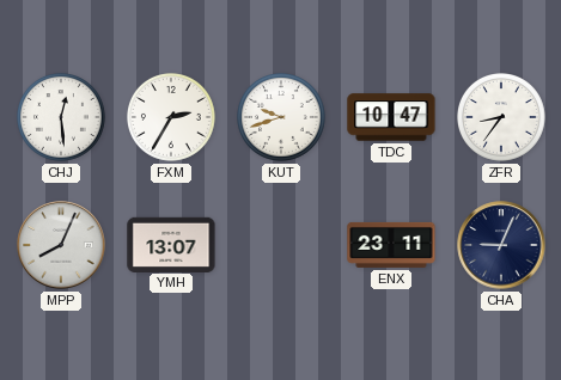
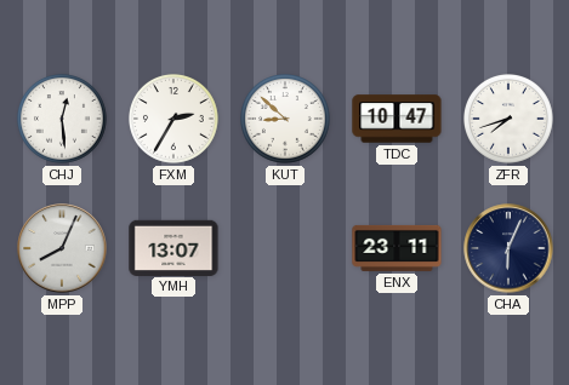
KUT: 9:42 -> 8:52
ZFR: 8:36 -> 7:42
CHA: 9:04 -> 6:04
